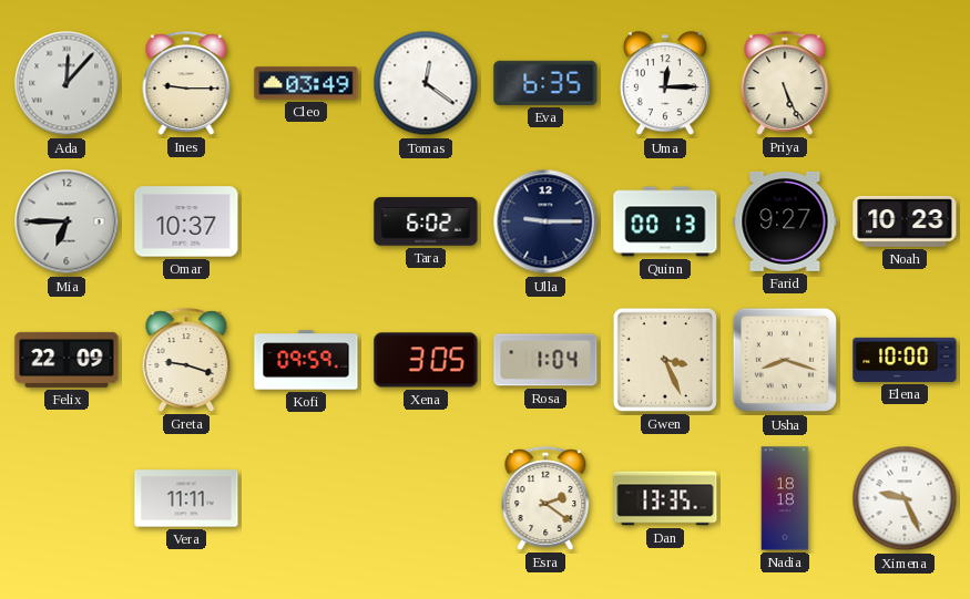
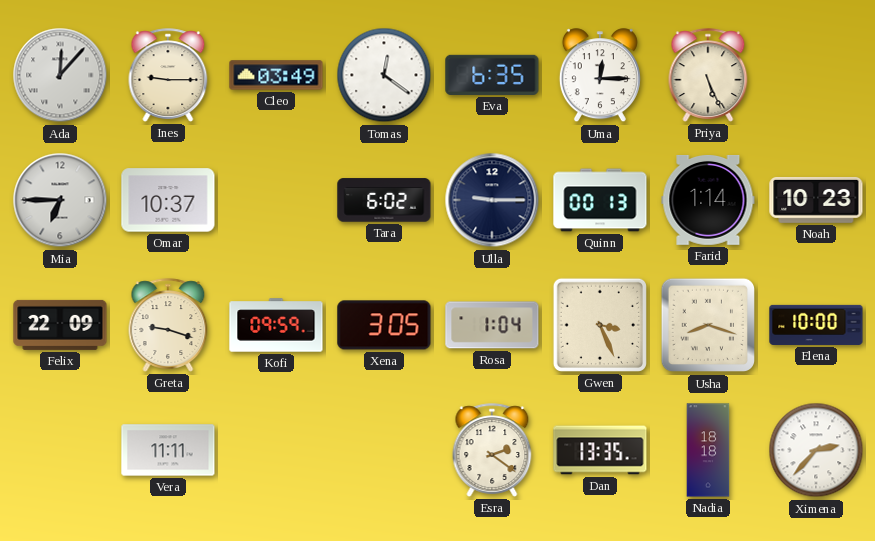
Farid: 9:27 -> 1:14
Ximena: 9:26 -> 2:37
